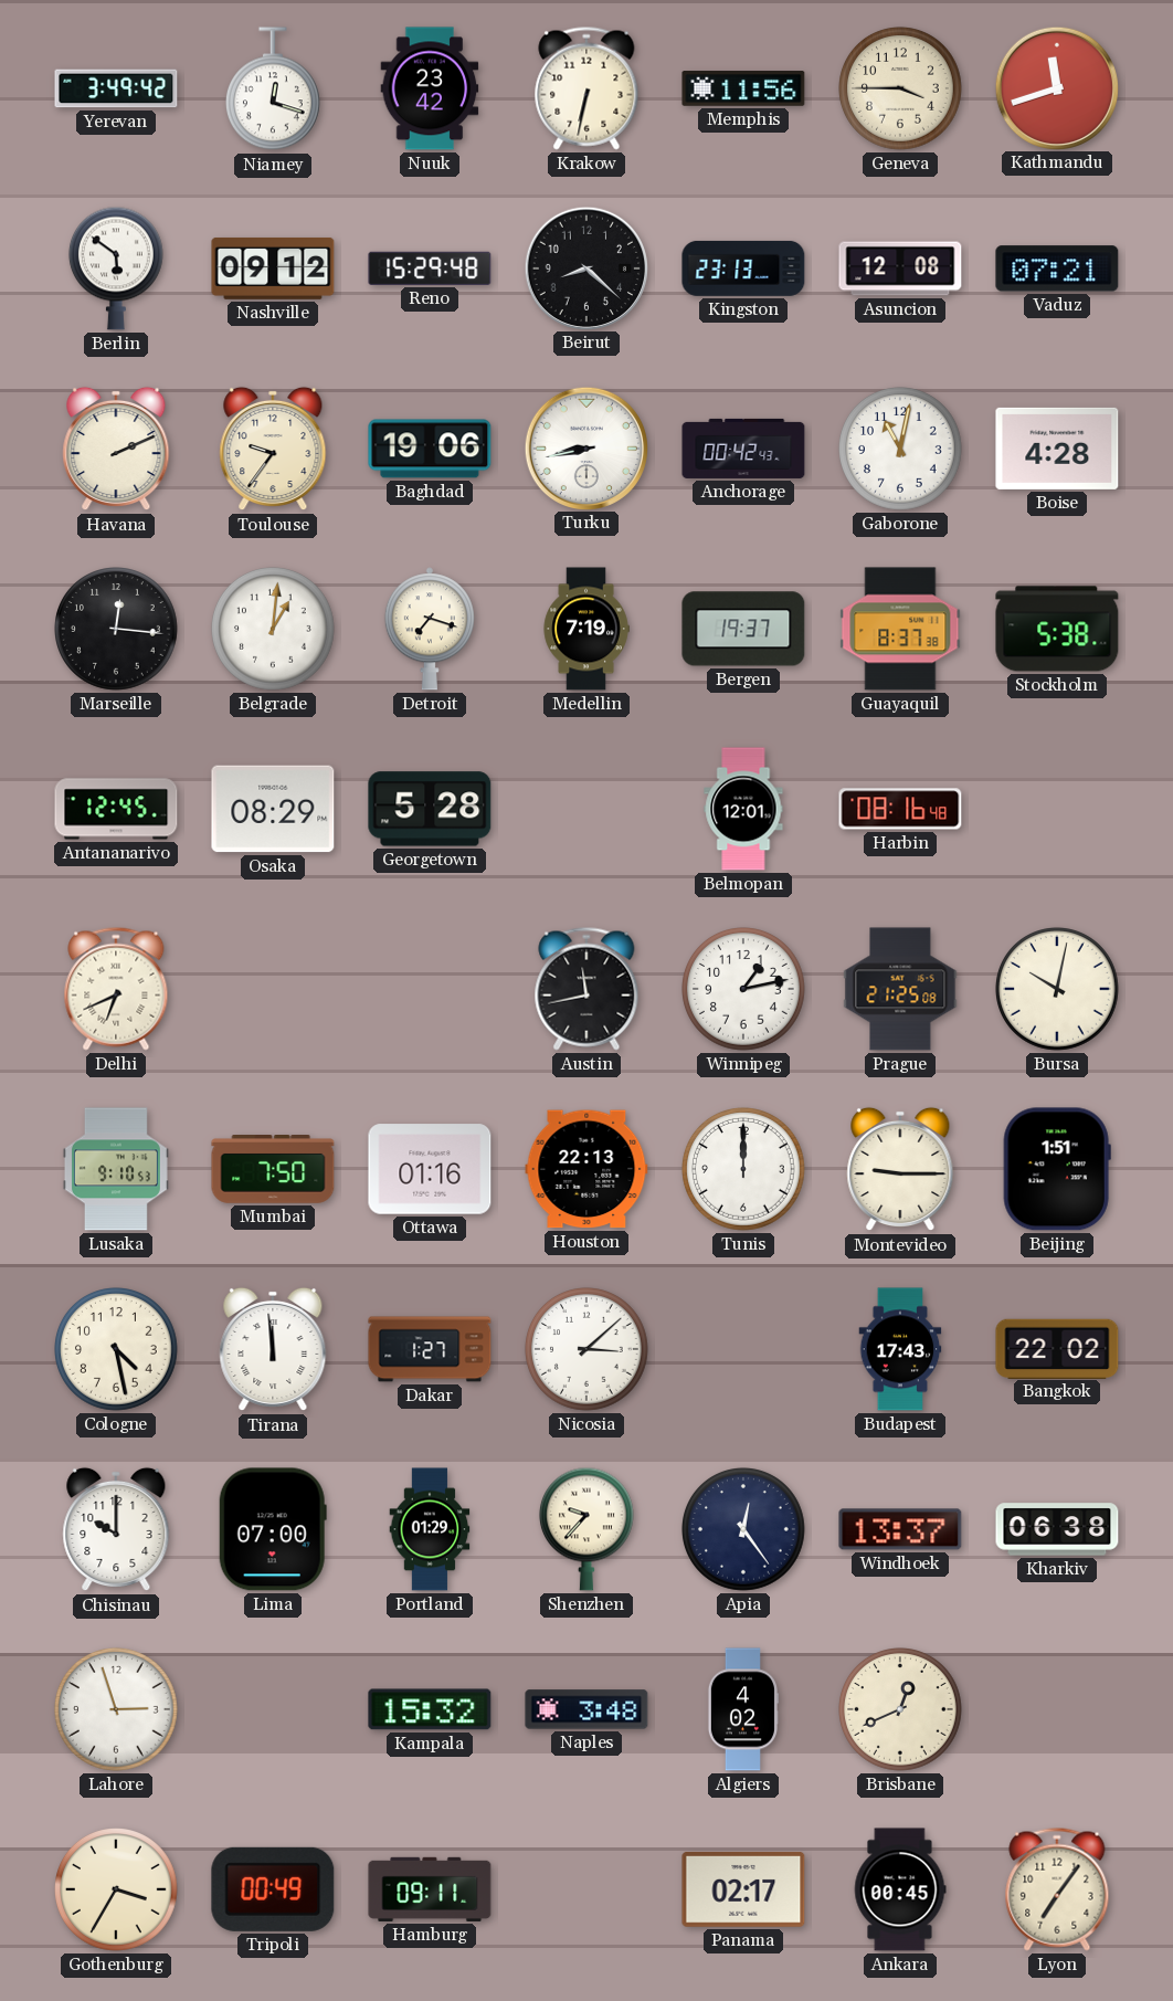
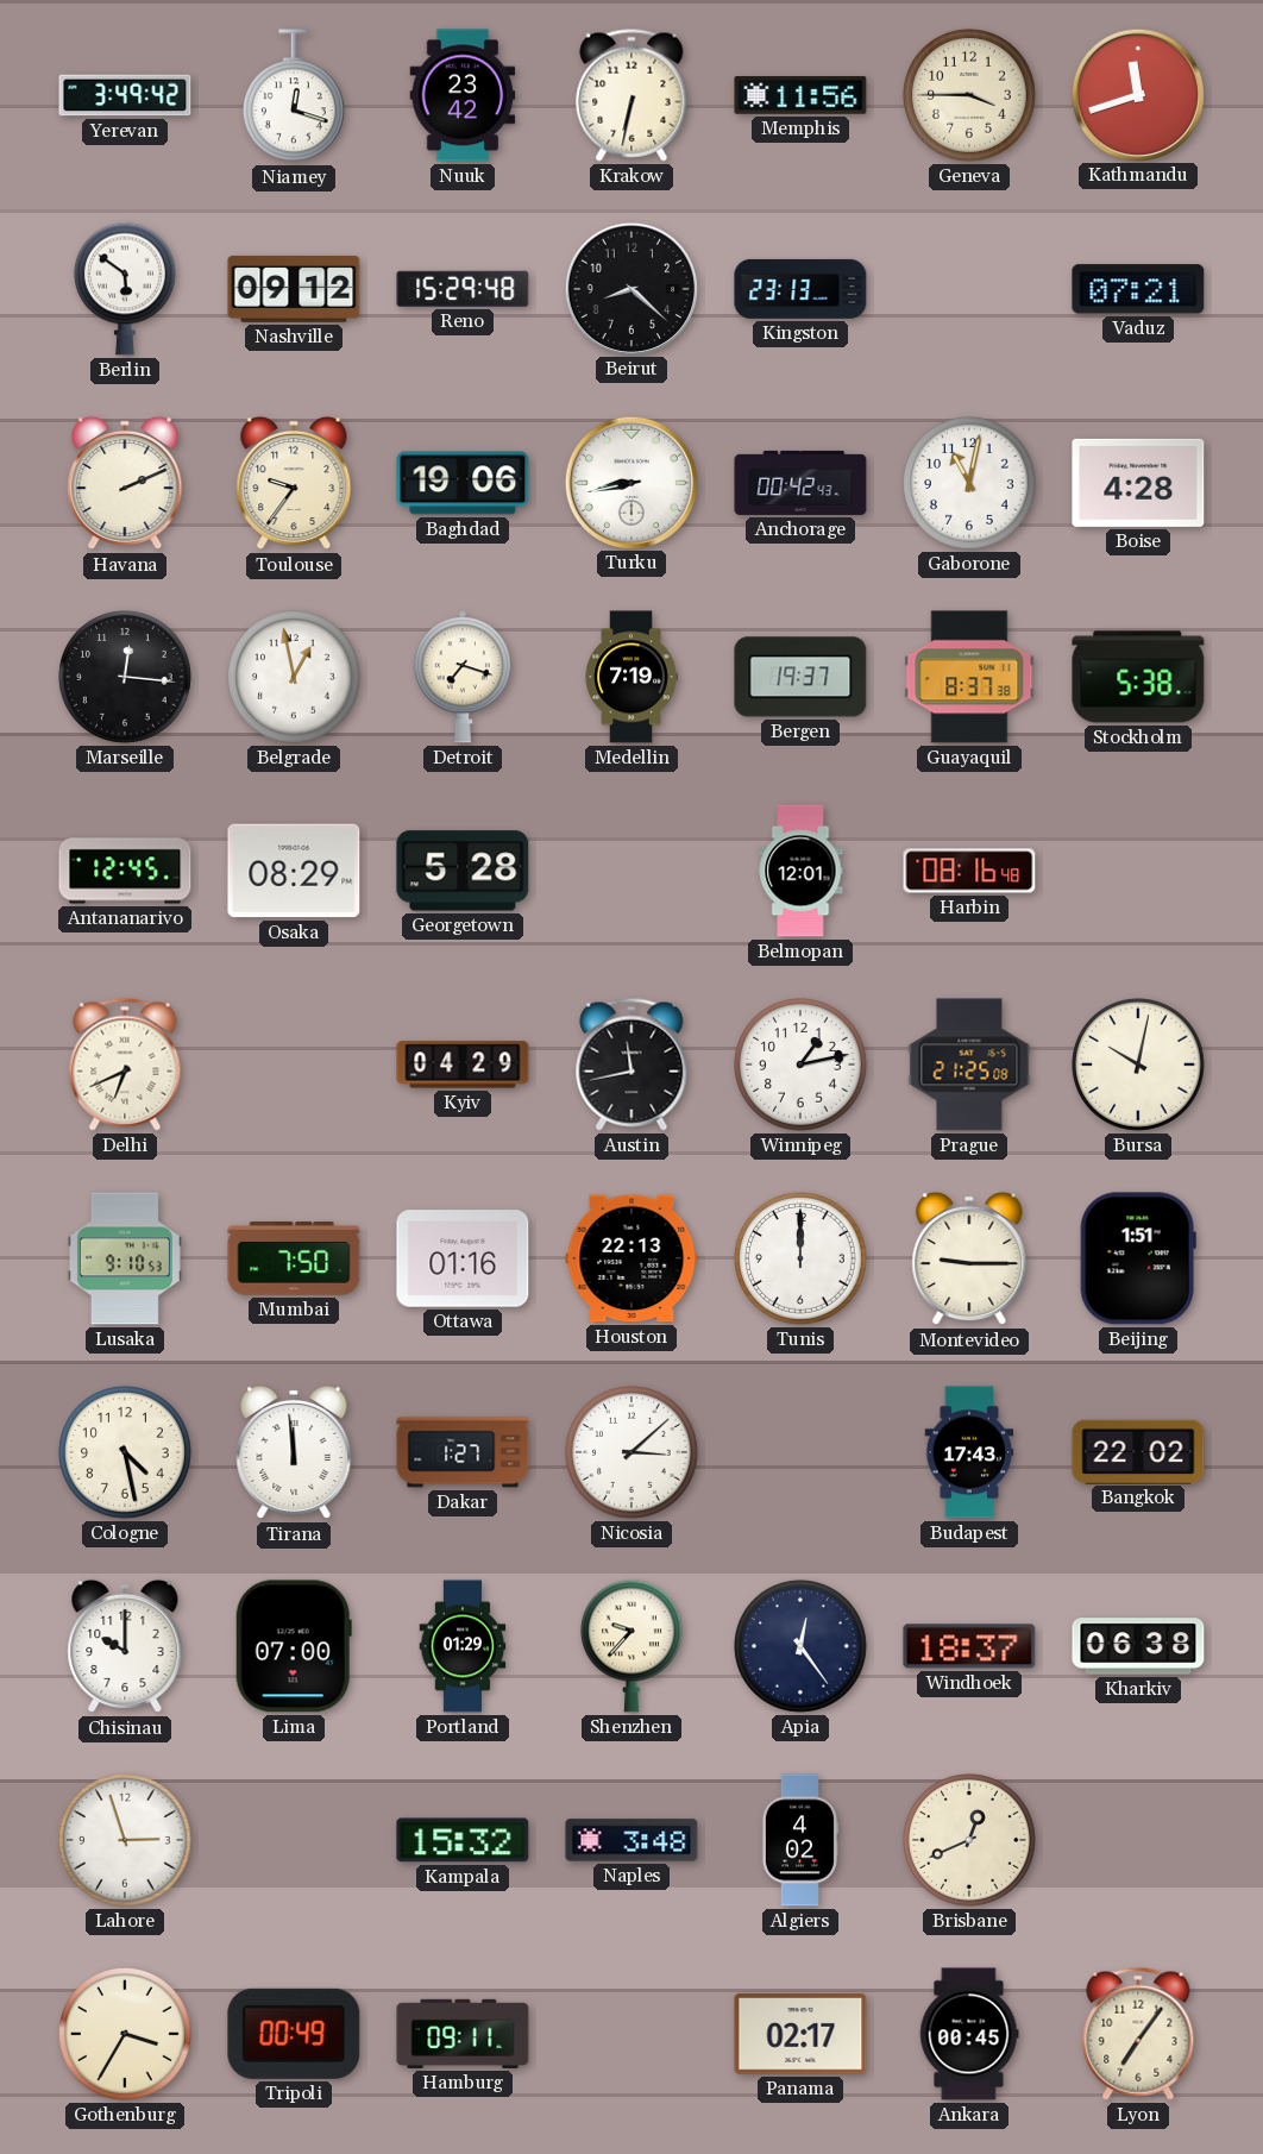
Asuncion: 12:08 -> none
Belgrade: 1:01 -> 12:58
Kyiv: none -> 04:29
Windhoek: 13:37 -> 18:37
